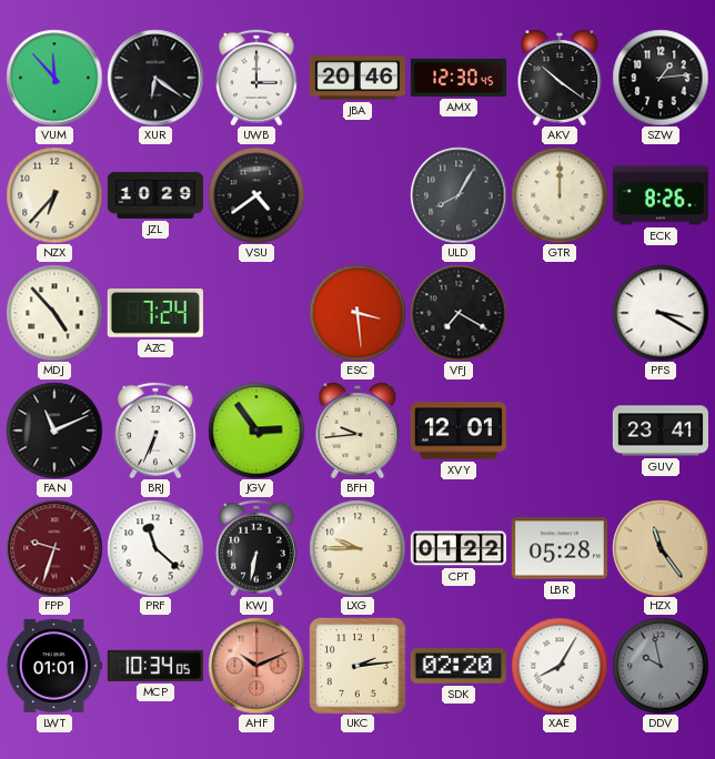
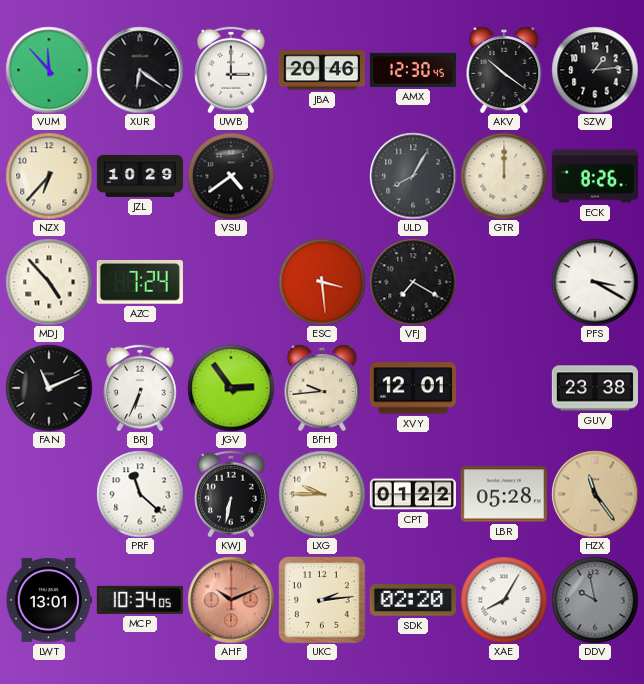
GUV: 23:41 -> 23:38
FPP: 9:33 -> none
LWT: 01:01 -> 13:01
